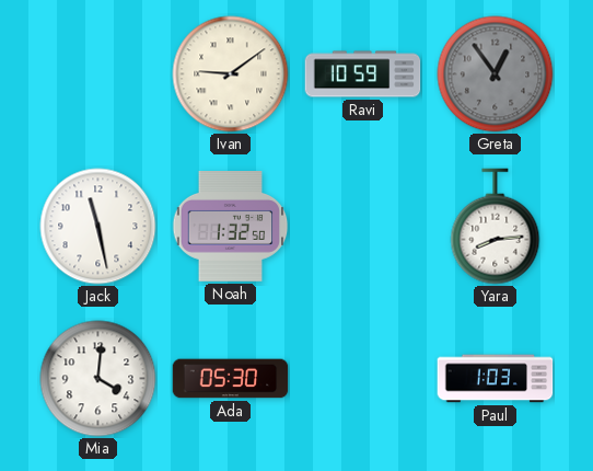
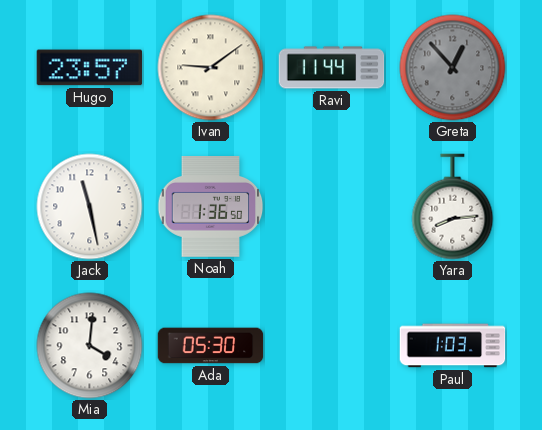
Hugo: none -> 23:57
Ravi: 10:59 -> 11:44
Greta: 12:54 -> 12:53
Noah: 1:32 -> 1:36
